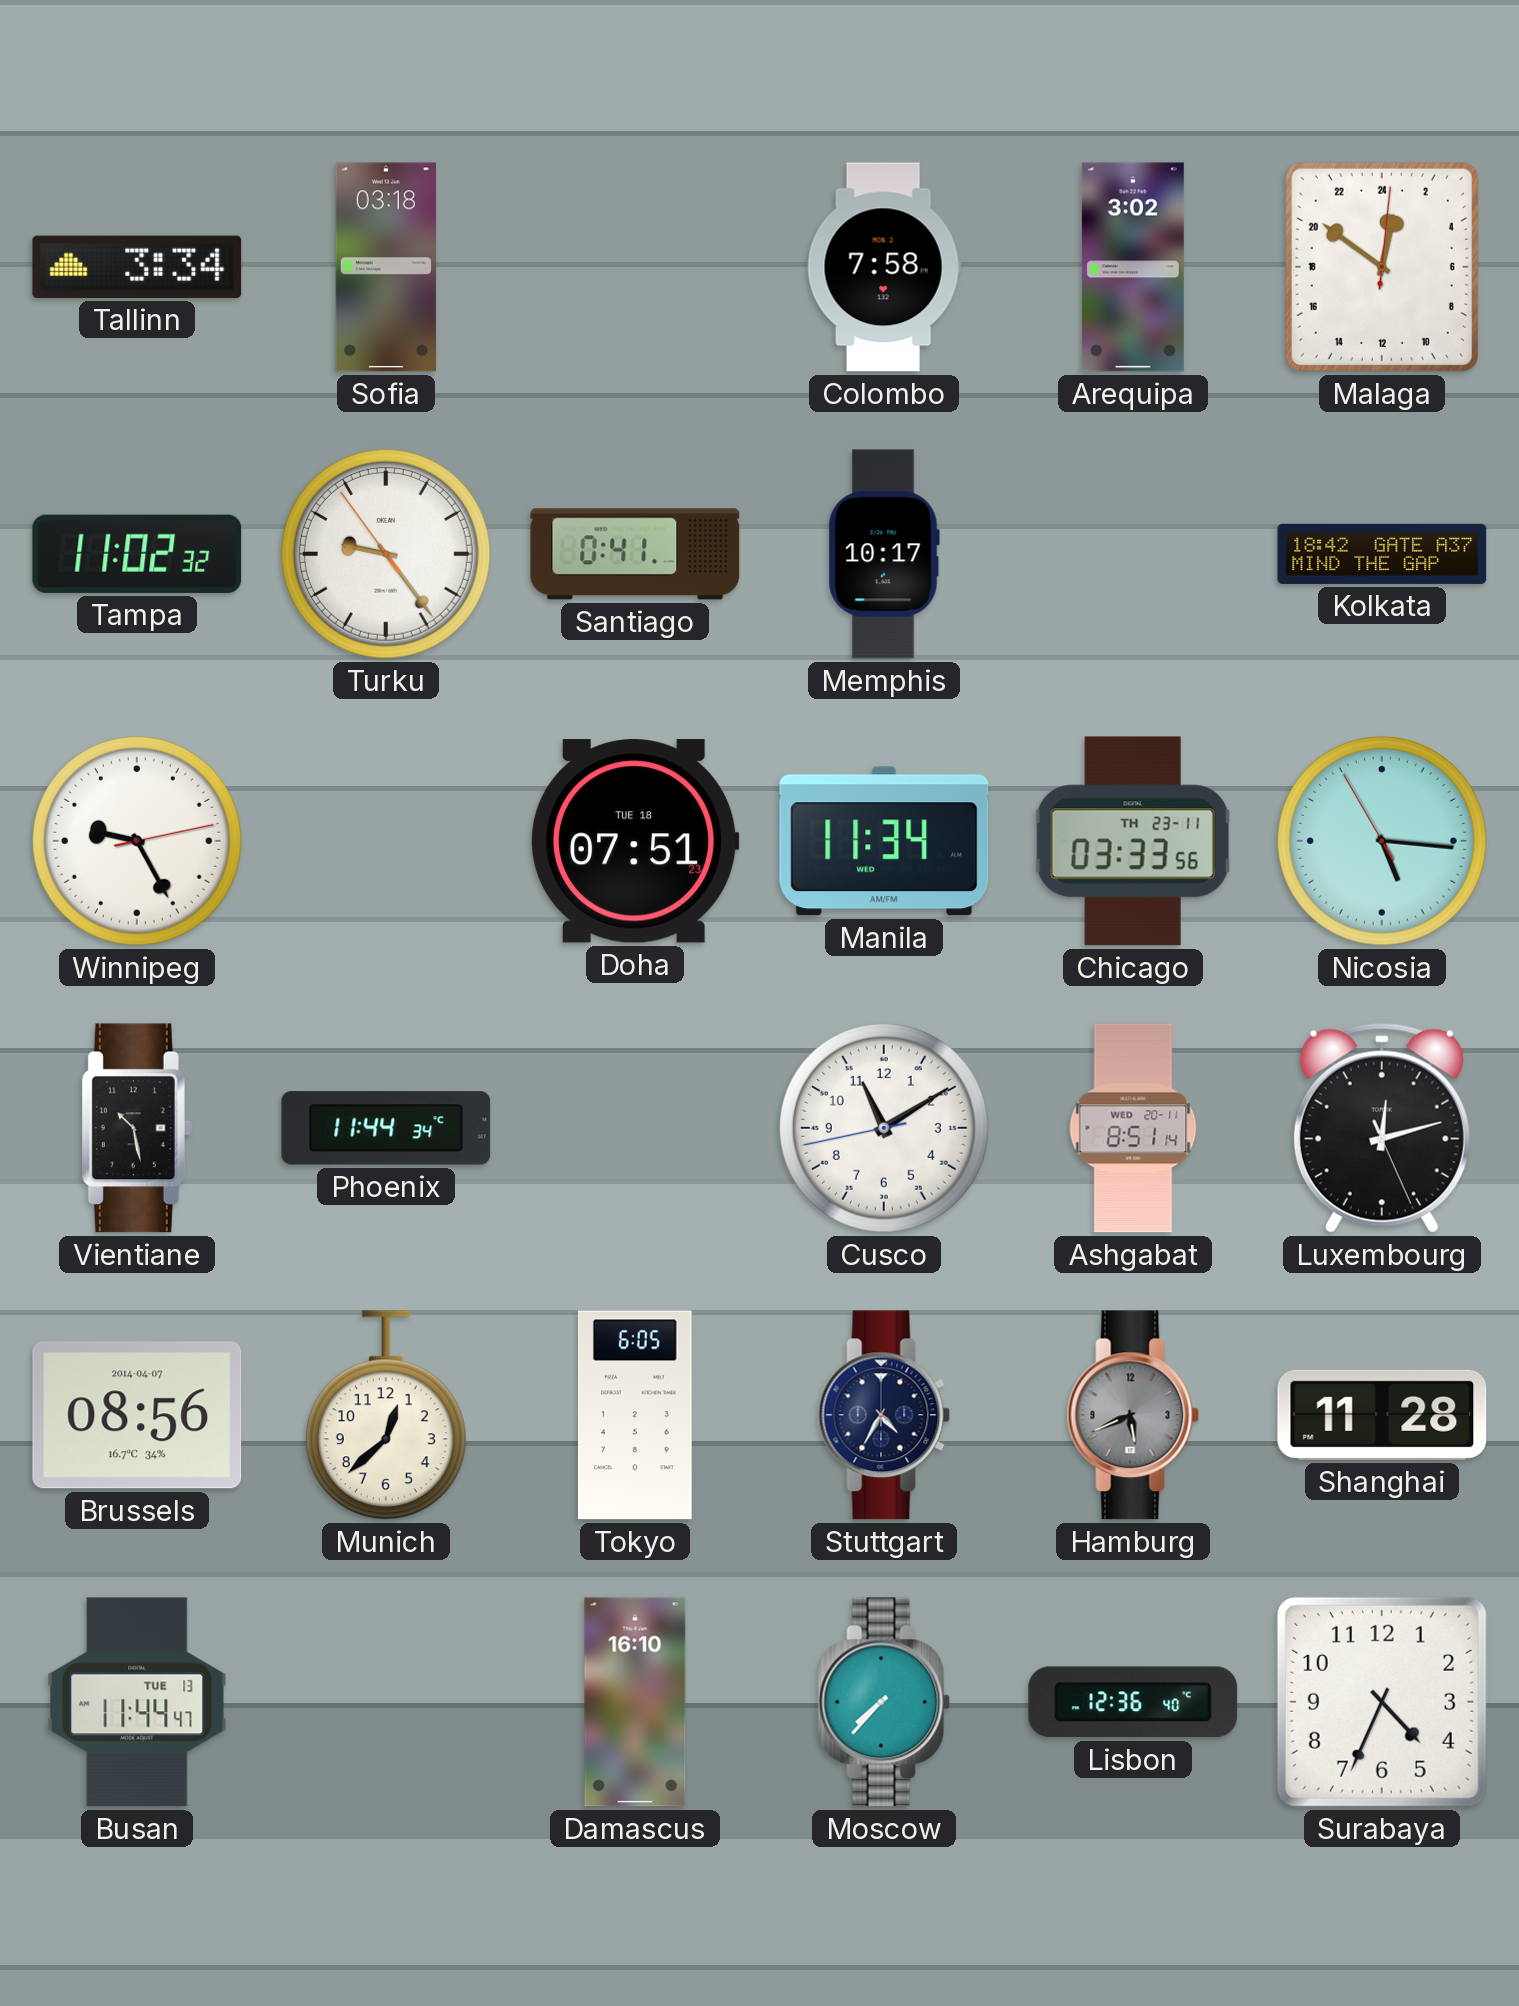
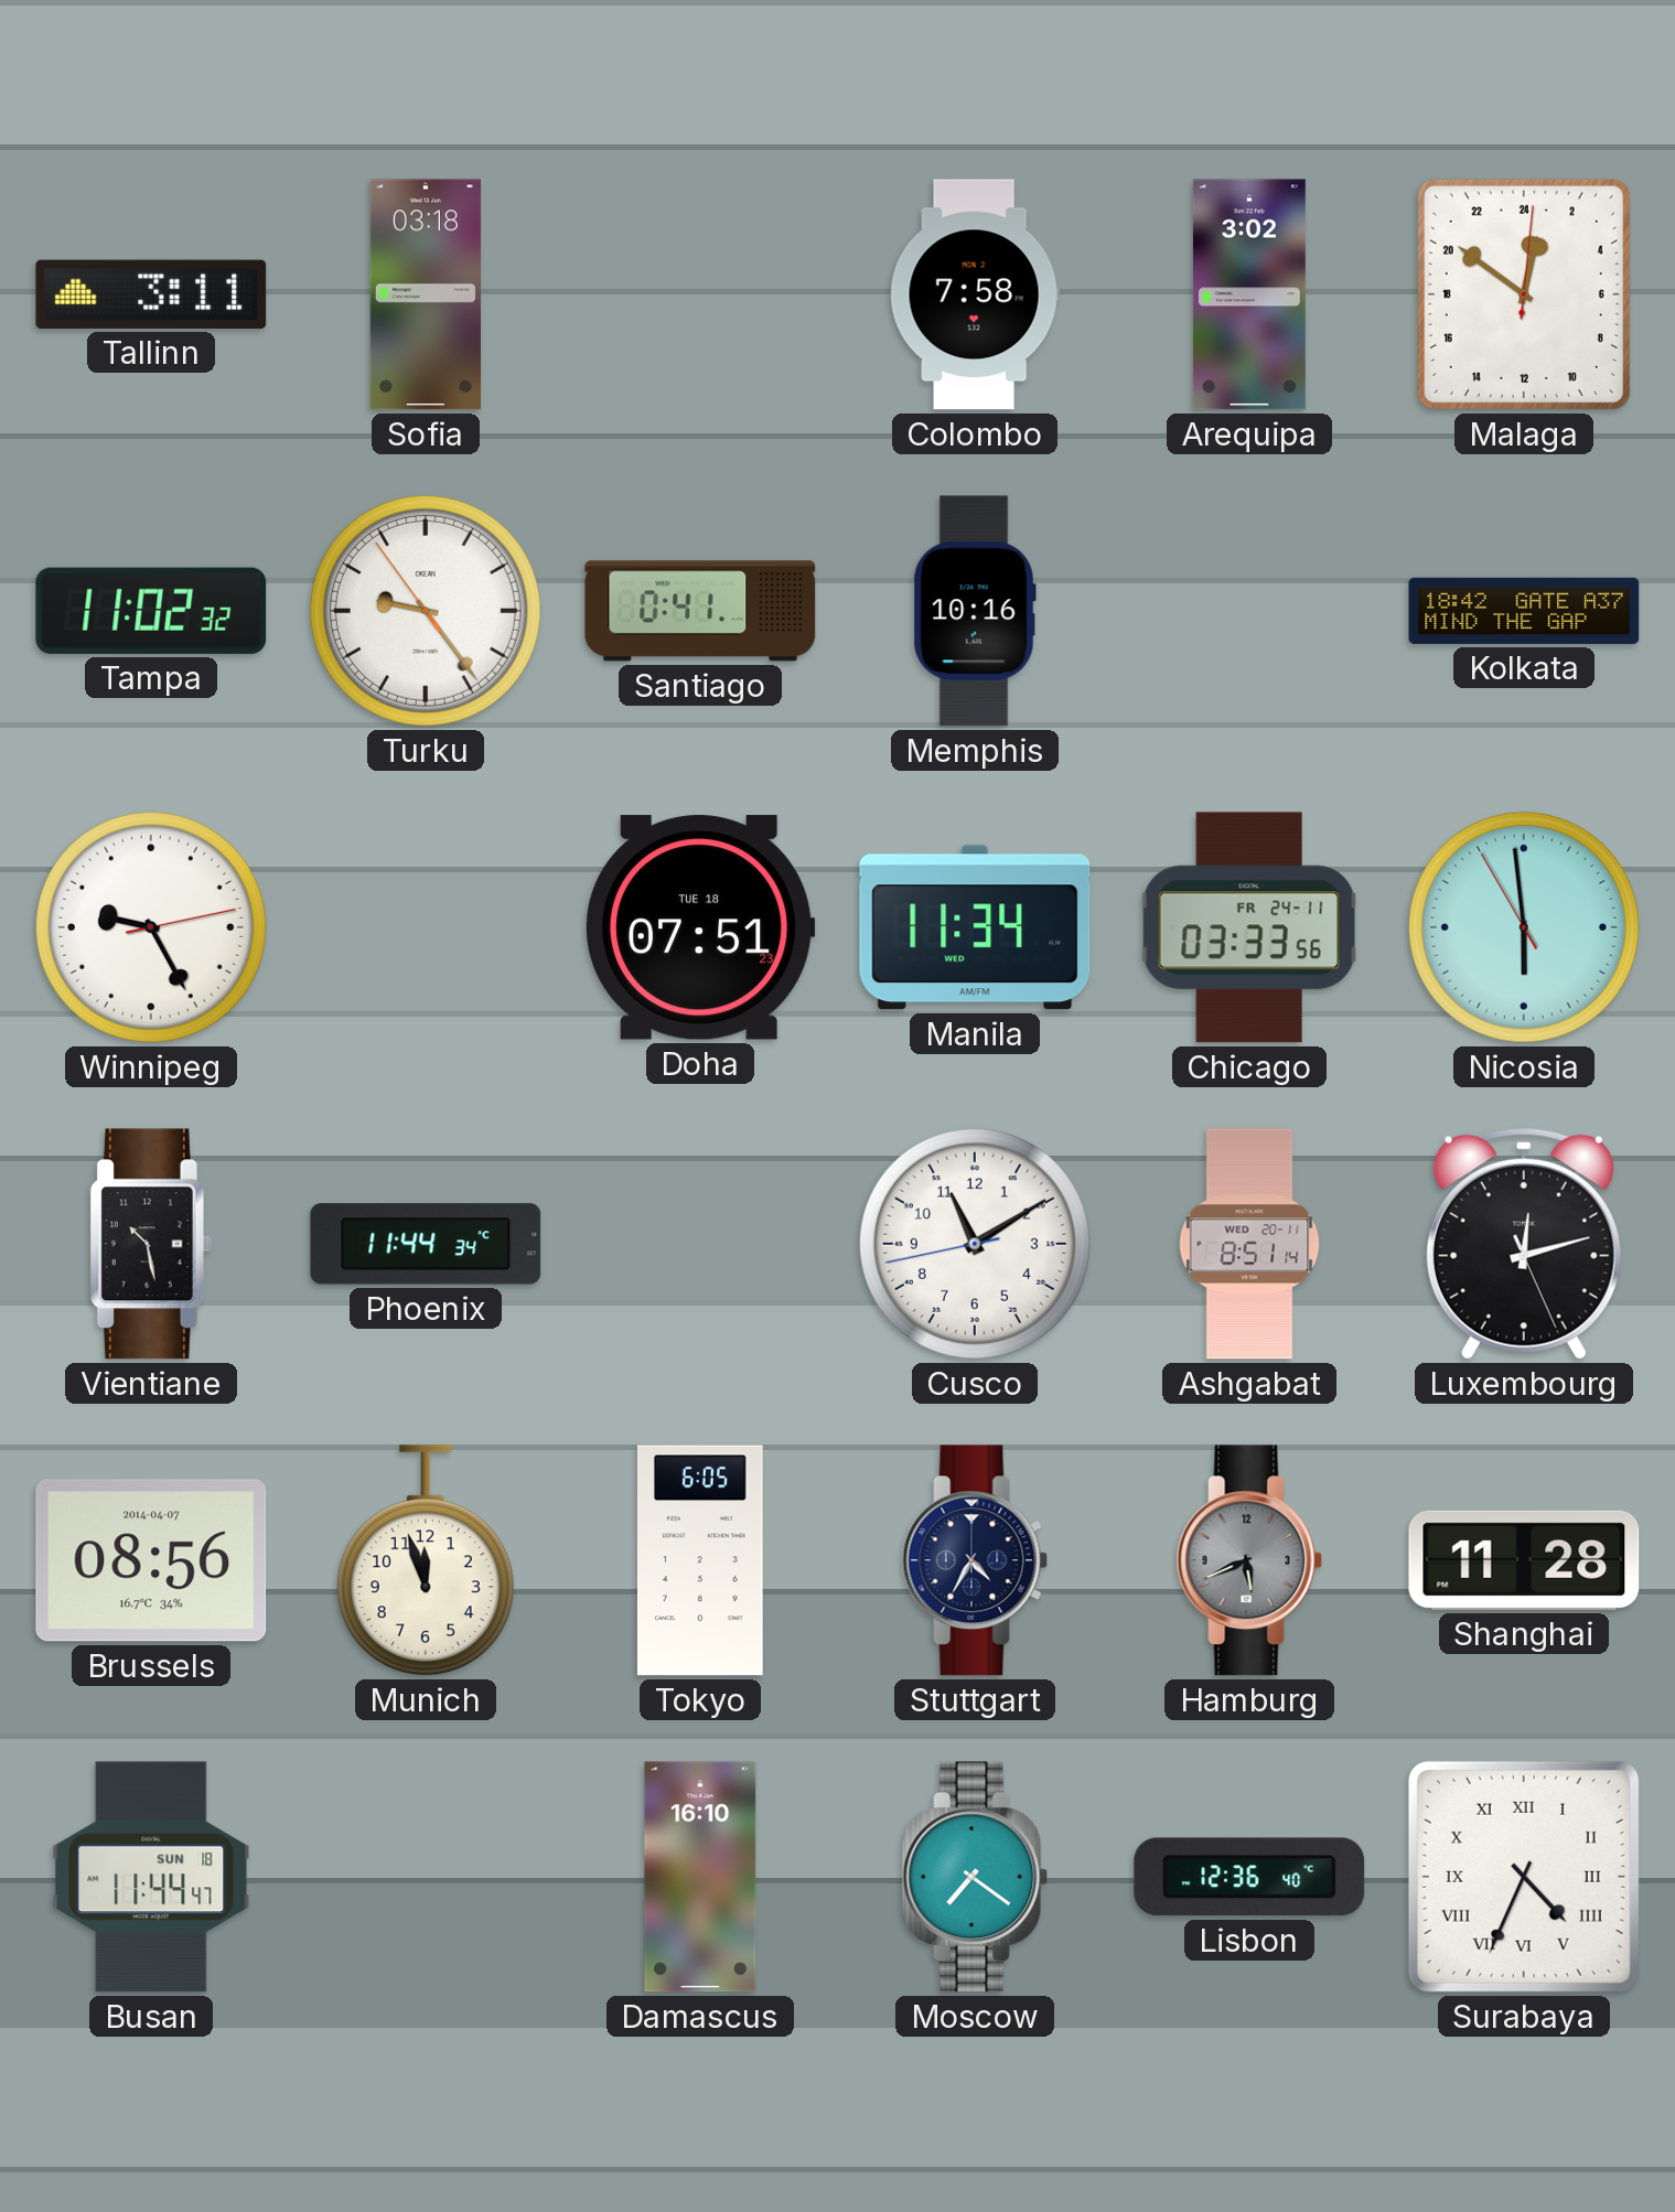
Tallinn: 3:34 -> 3:11
Memphis: 10:17 -> 10:16
Chicago date: TH 23-11 -> FR 24-11
Nicosia: 5:15 -> 5:58
Munich: 12:38 -> 11:57
Busan date: TUE 13 -> SUN 18
Moscow: 7:37 -> 7:21
Surabaya numerals: Arabic -> Roman
